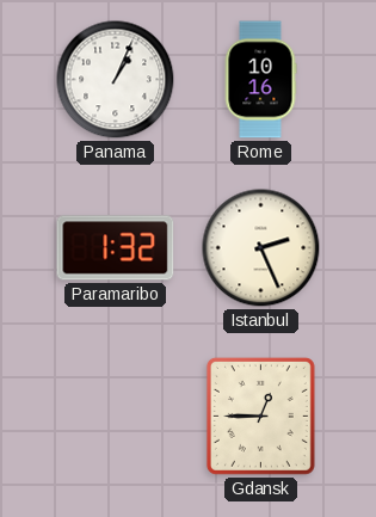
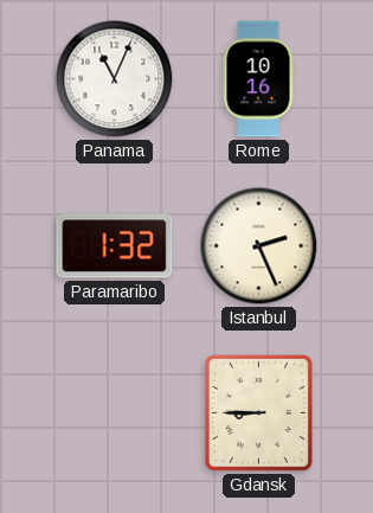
Panama: 1:04 -> 11:04
Gdansk: 12:45 -> 8:45
